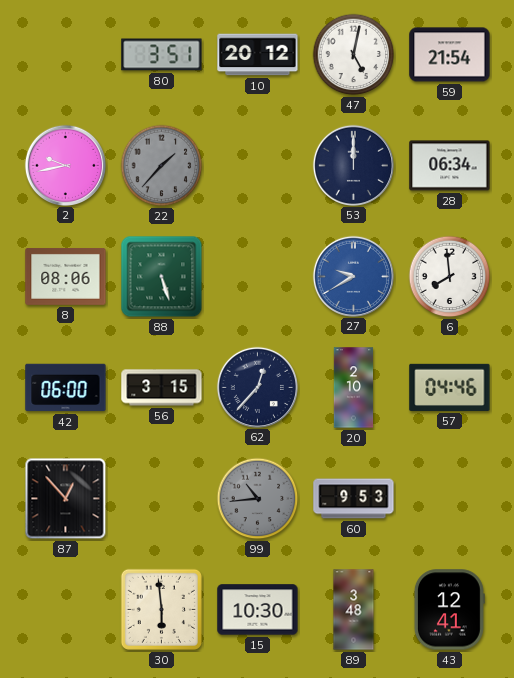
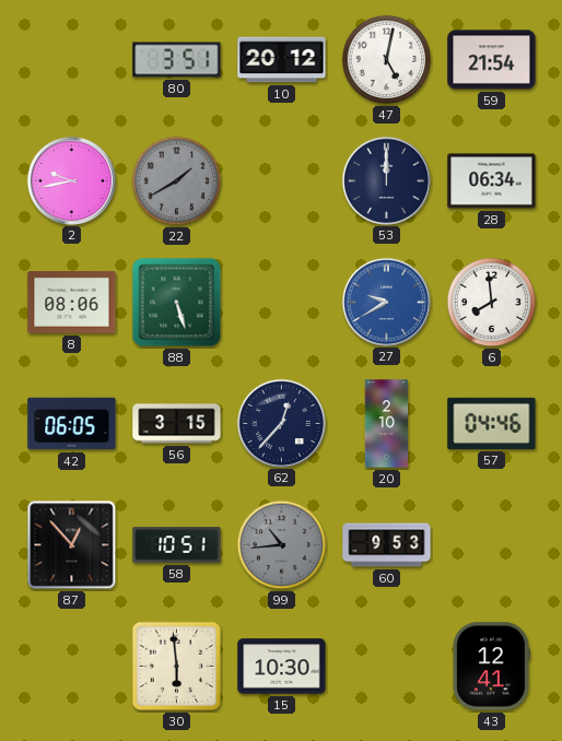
22: 1:37 -> 1:40
42: 06:00 -> 06:05
58: none -> 10:51
89: 3:48 -> none
